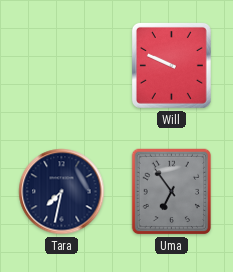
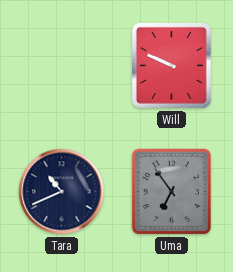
Tara: 7:32 -> 10:41
